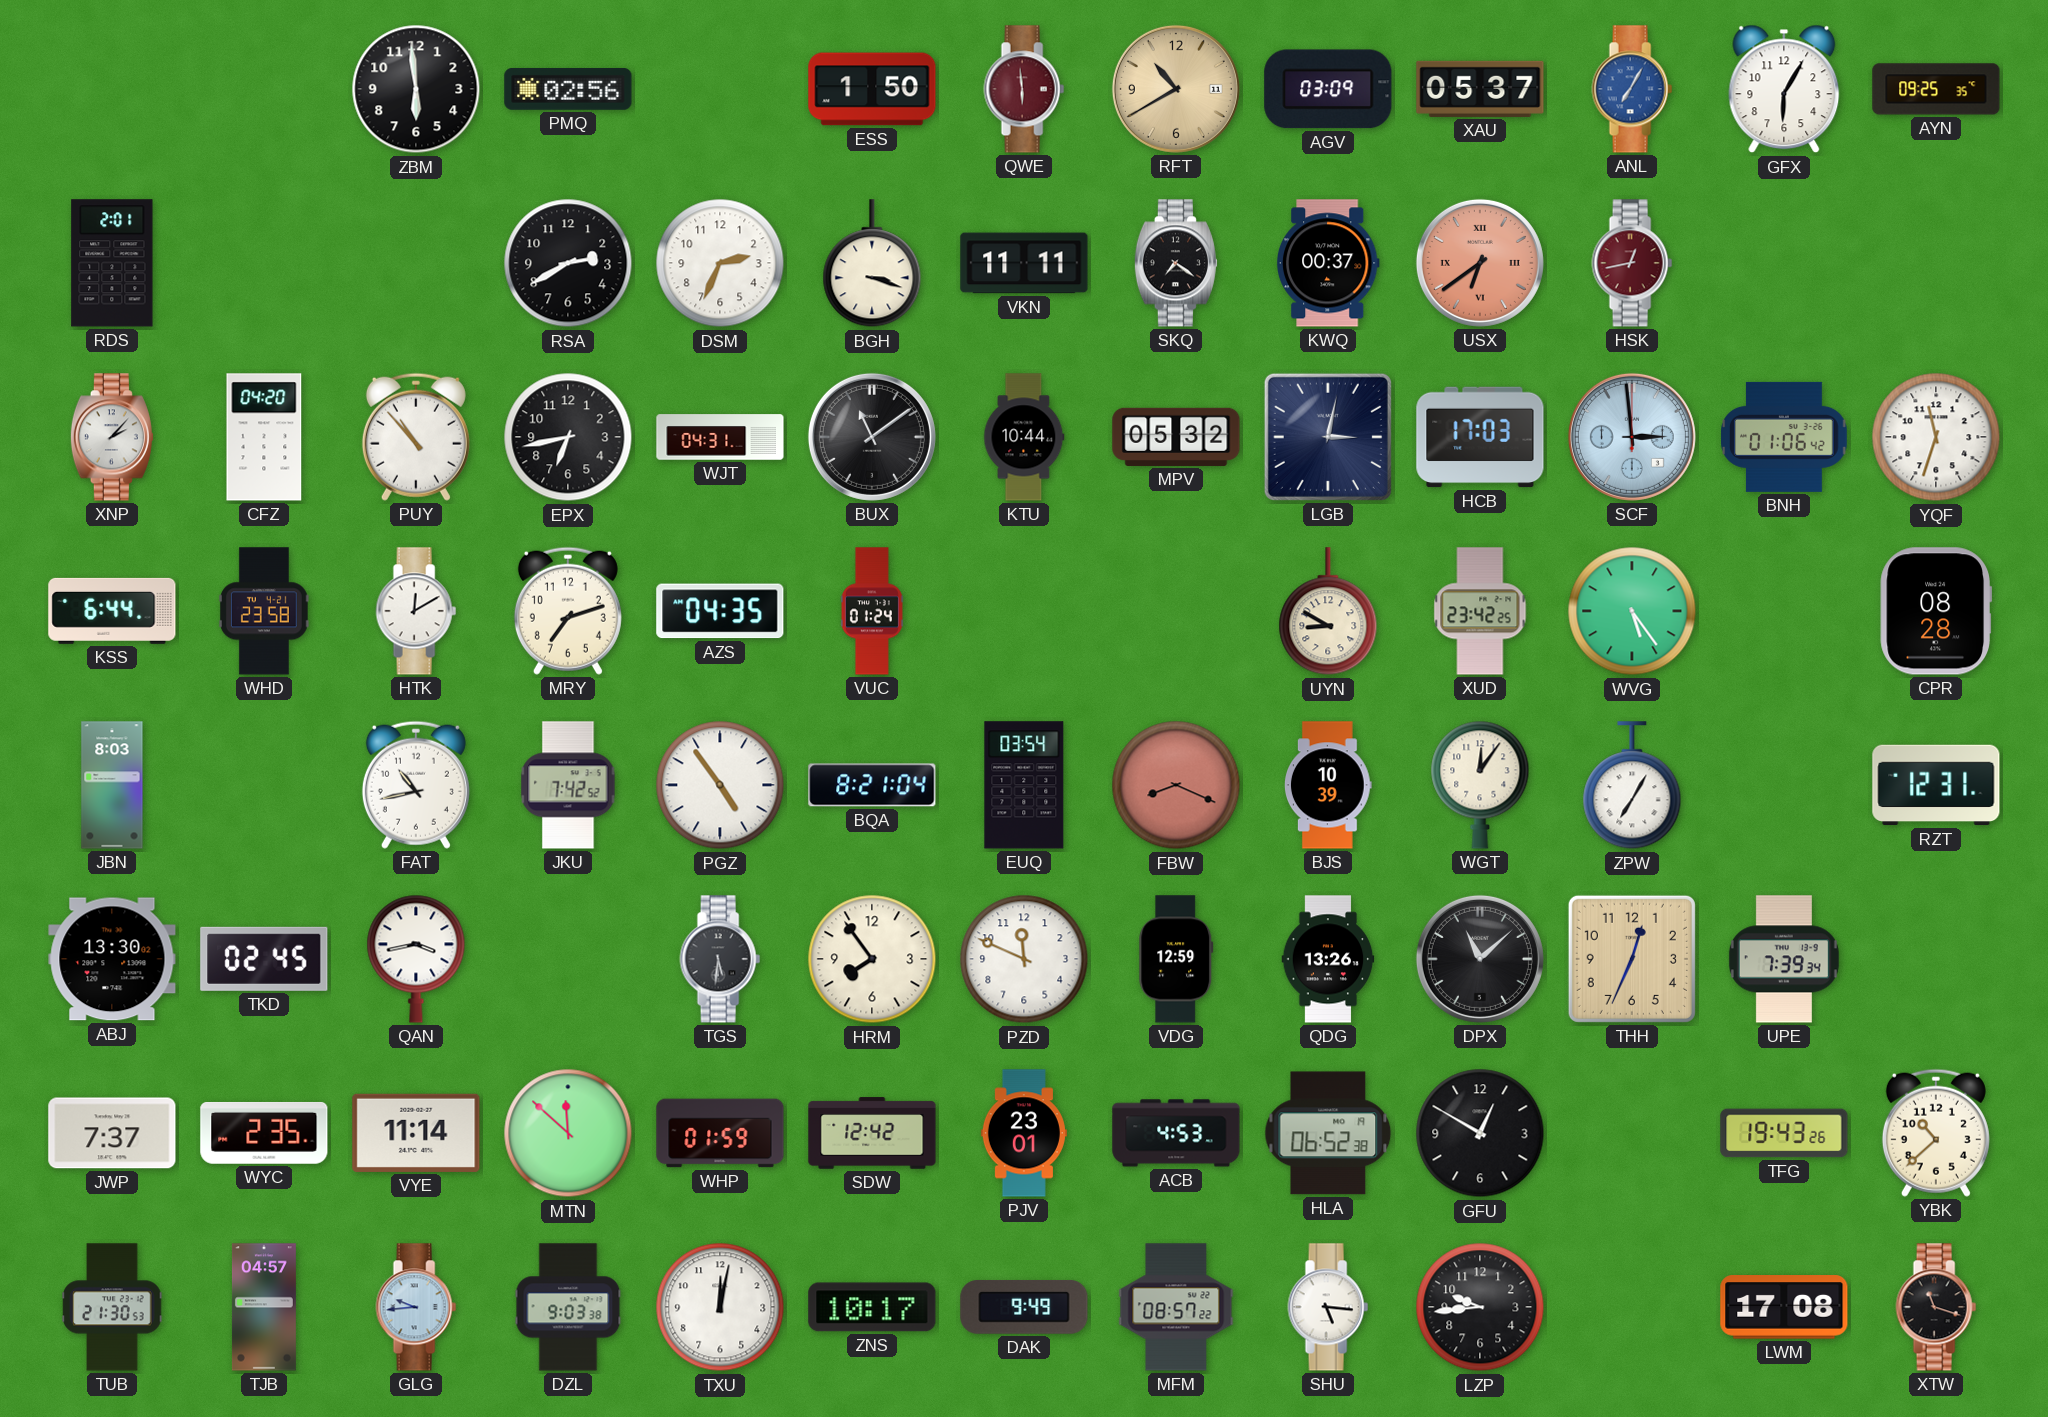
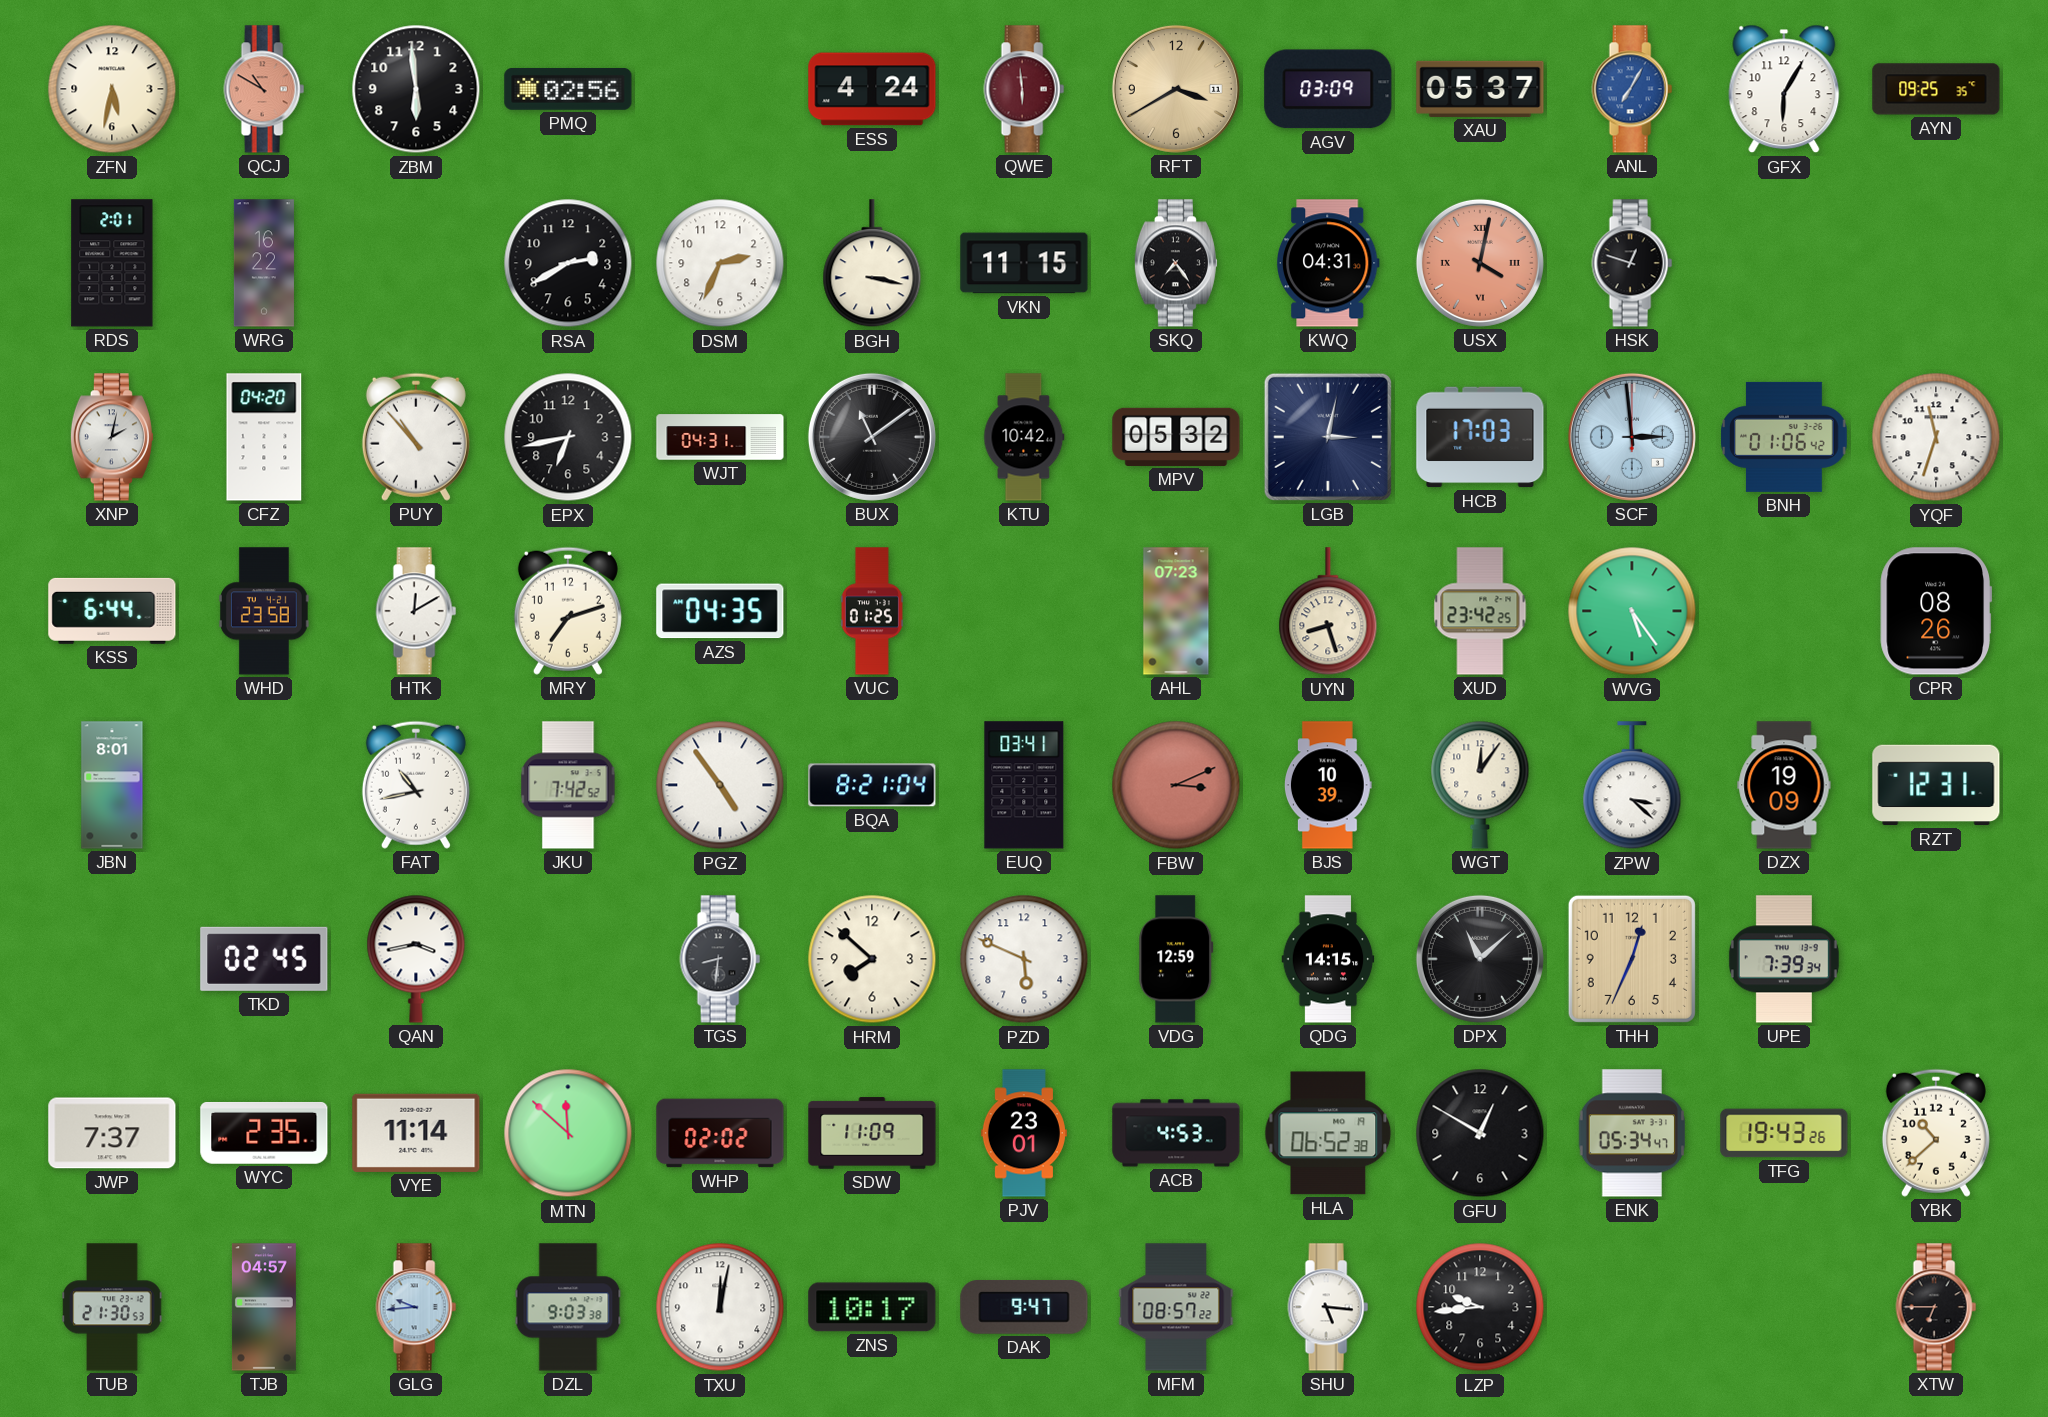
ZFN: none -> 5:32
QCJ: none -> 10:50
ESS: 1:50 -> 4:24
RFT: 10:40 -> 3:40
WRG: none -> 16:22
BGH: 3:18 -> 3:17
VKN: 11:11 -> 11:15
SKQ: 7:21 -> 7:24
KWQ: 00:37 -> 04:31
USX: 6:39 -> 4:02
HSK: 12:43 -> 12:48
HSK dial: burgundy -> black
XNP: 2:07 -> 2:02
KTU: 10:44 -> 10:42
VUC: 01:24 -> 01:25
AHL: none -> 07:23
UYN: 8:50 -> 8:27
CPR: 08:28 -> 08:26
JBN: 8:03 -> 8:01
EUQ: 03:54 -> 03:41
FBW: 8:19 -> 3:11
ZPW: 7:05 -> 3:22
DZX: none -> 19:09
ABJ: 13:30 -> none
TGS: 5:31 -> 8:31
HRM: 7:54 -> 7:52
PZD: 11:49 -> 5:49
QDG: 13:26 -> 14:15
WHP: 01:59 -> 02:02
SDW: 12:42 -> 11:09
ENK: none -> 05:34
DAK: 9:49 -> 9:47
LWM: 17:08 -> none
XTW: 11:18 -> 6:45
